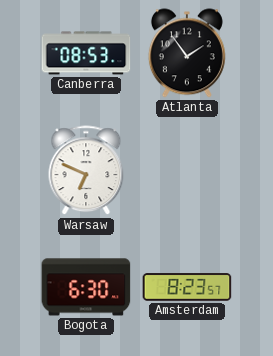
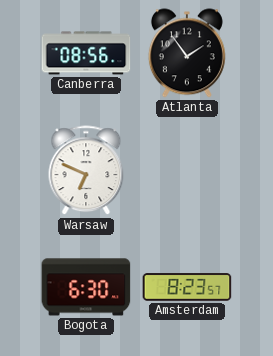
Canberra: 08:53 -> 08:56
